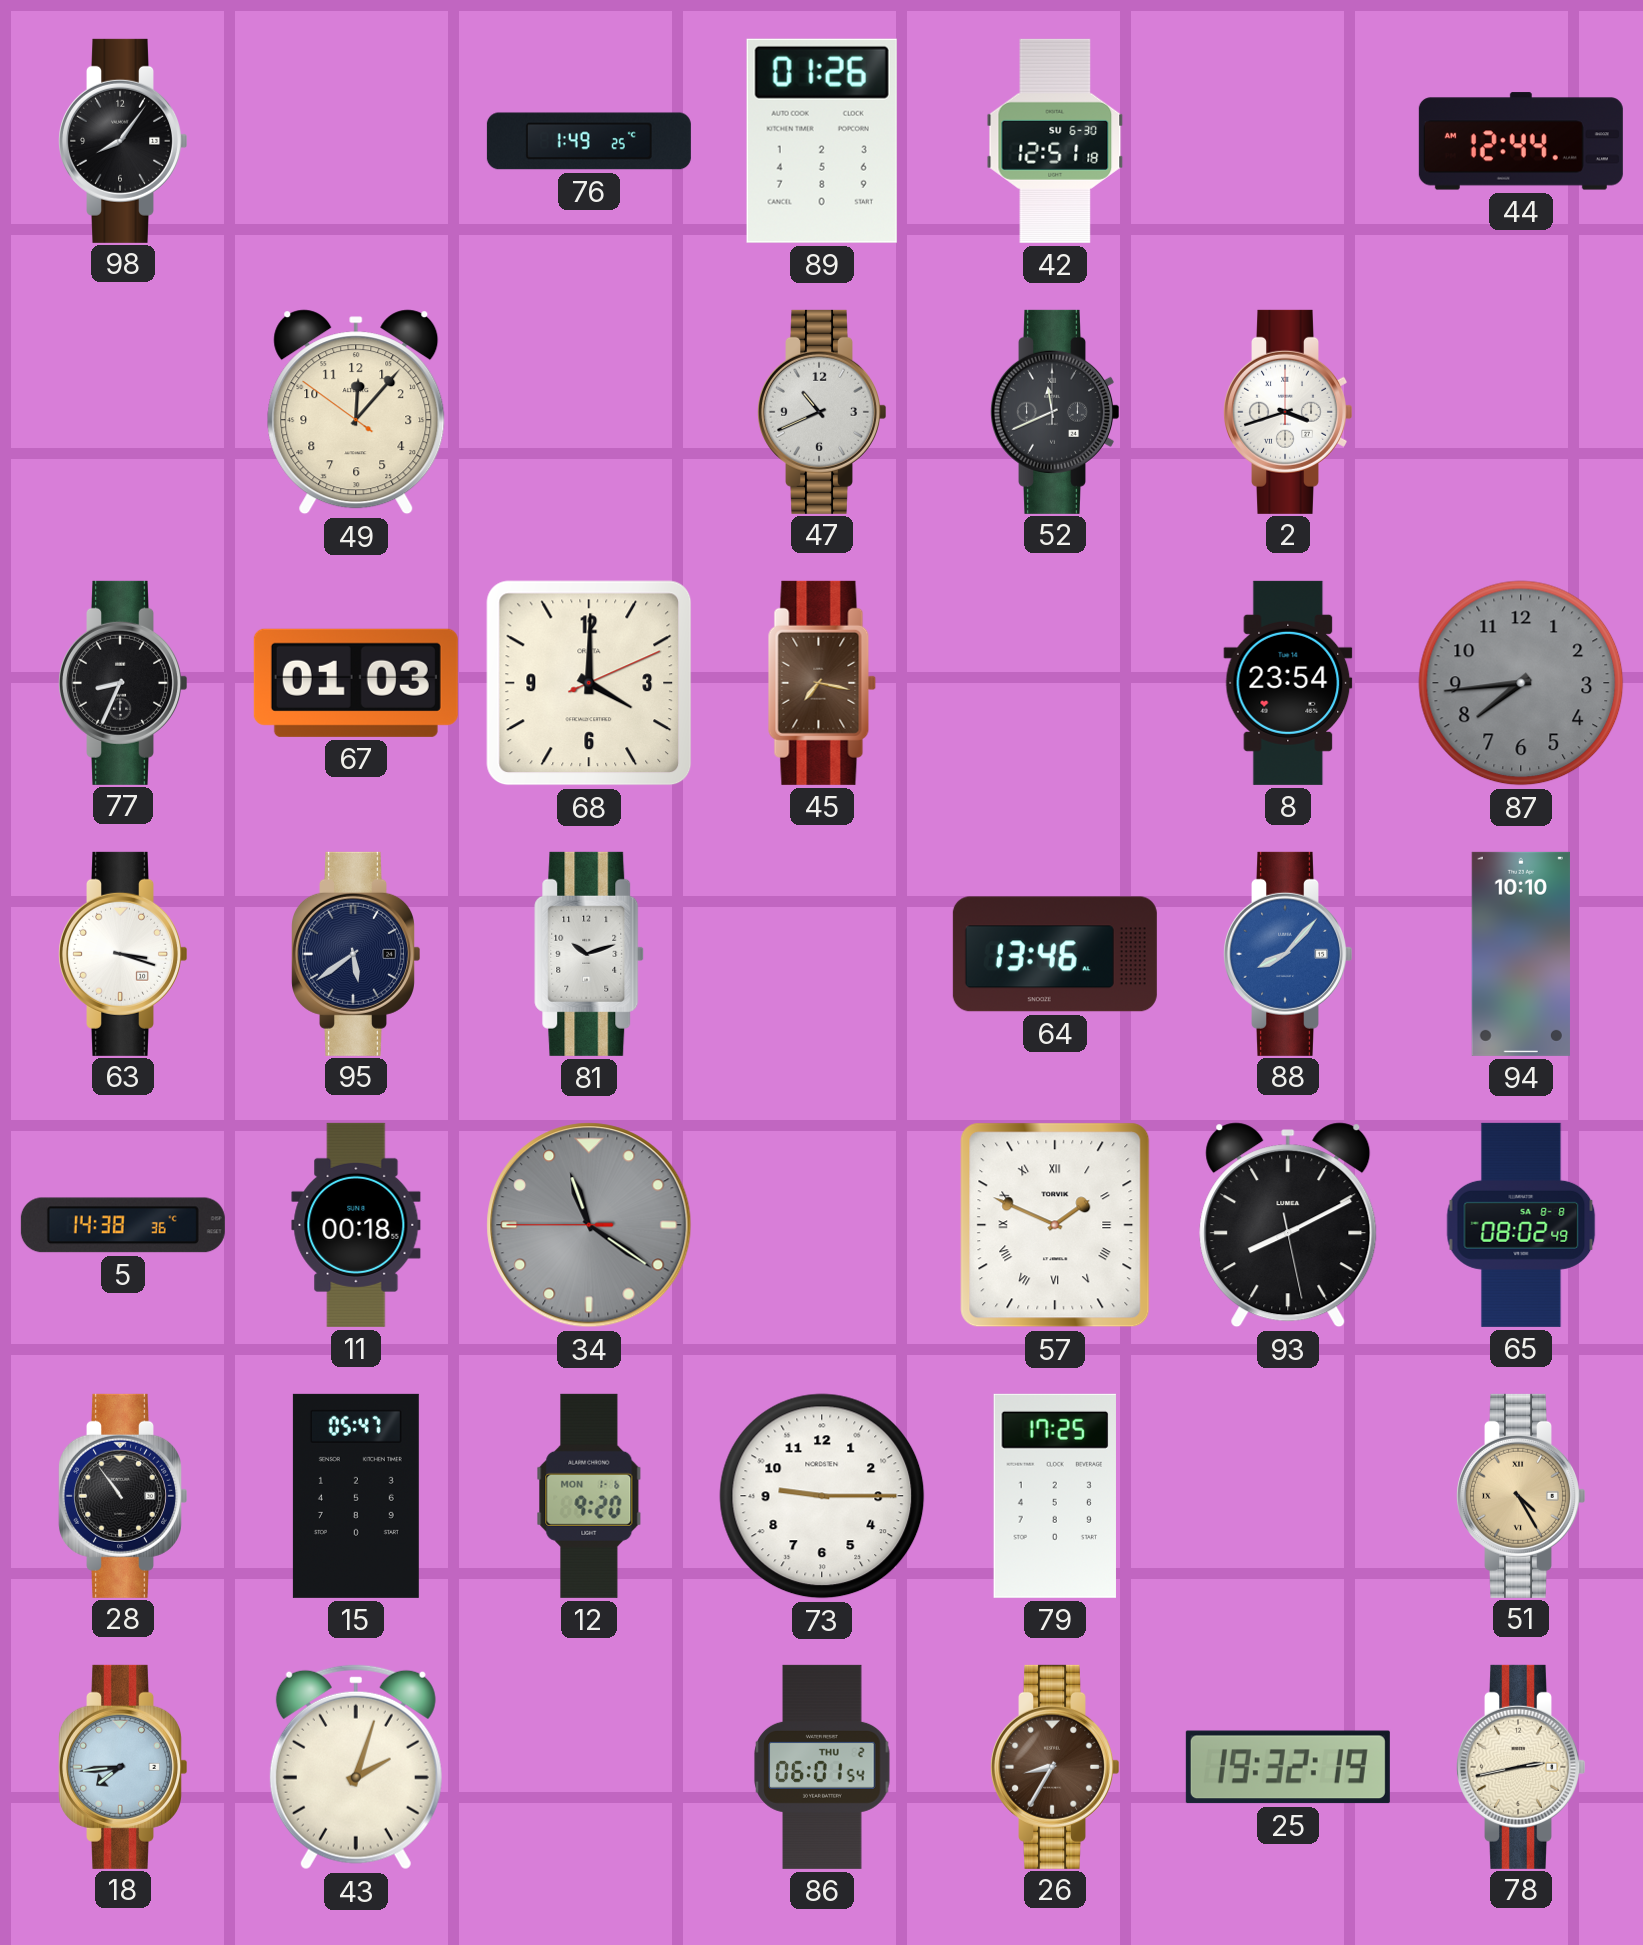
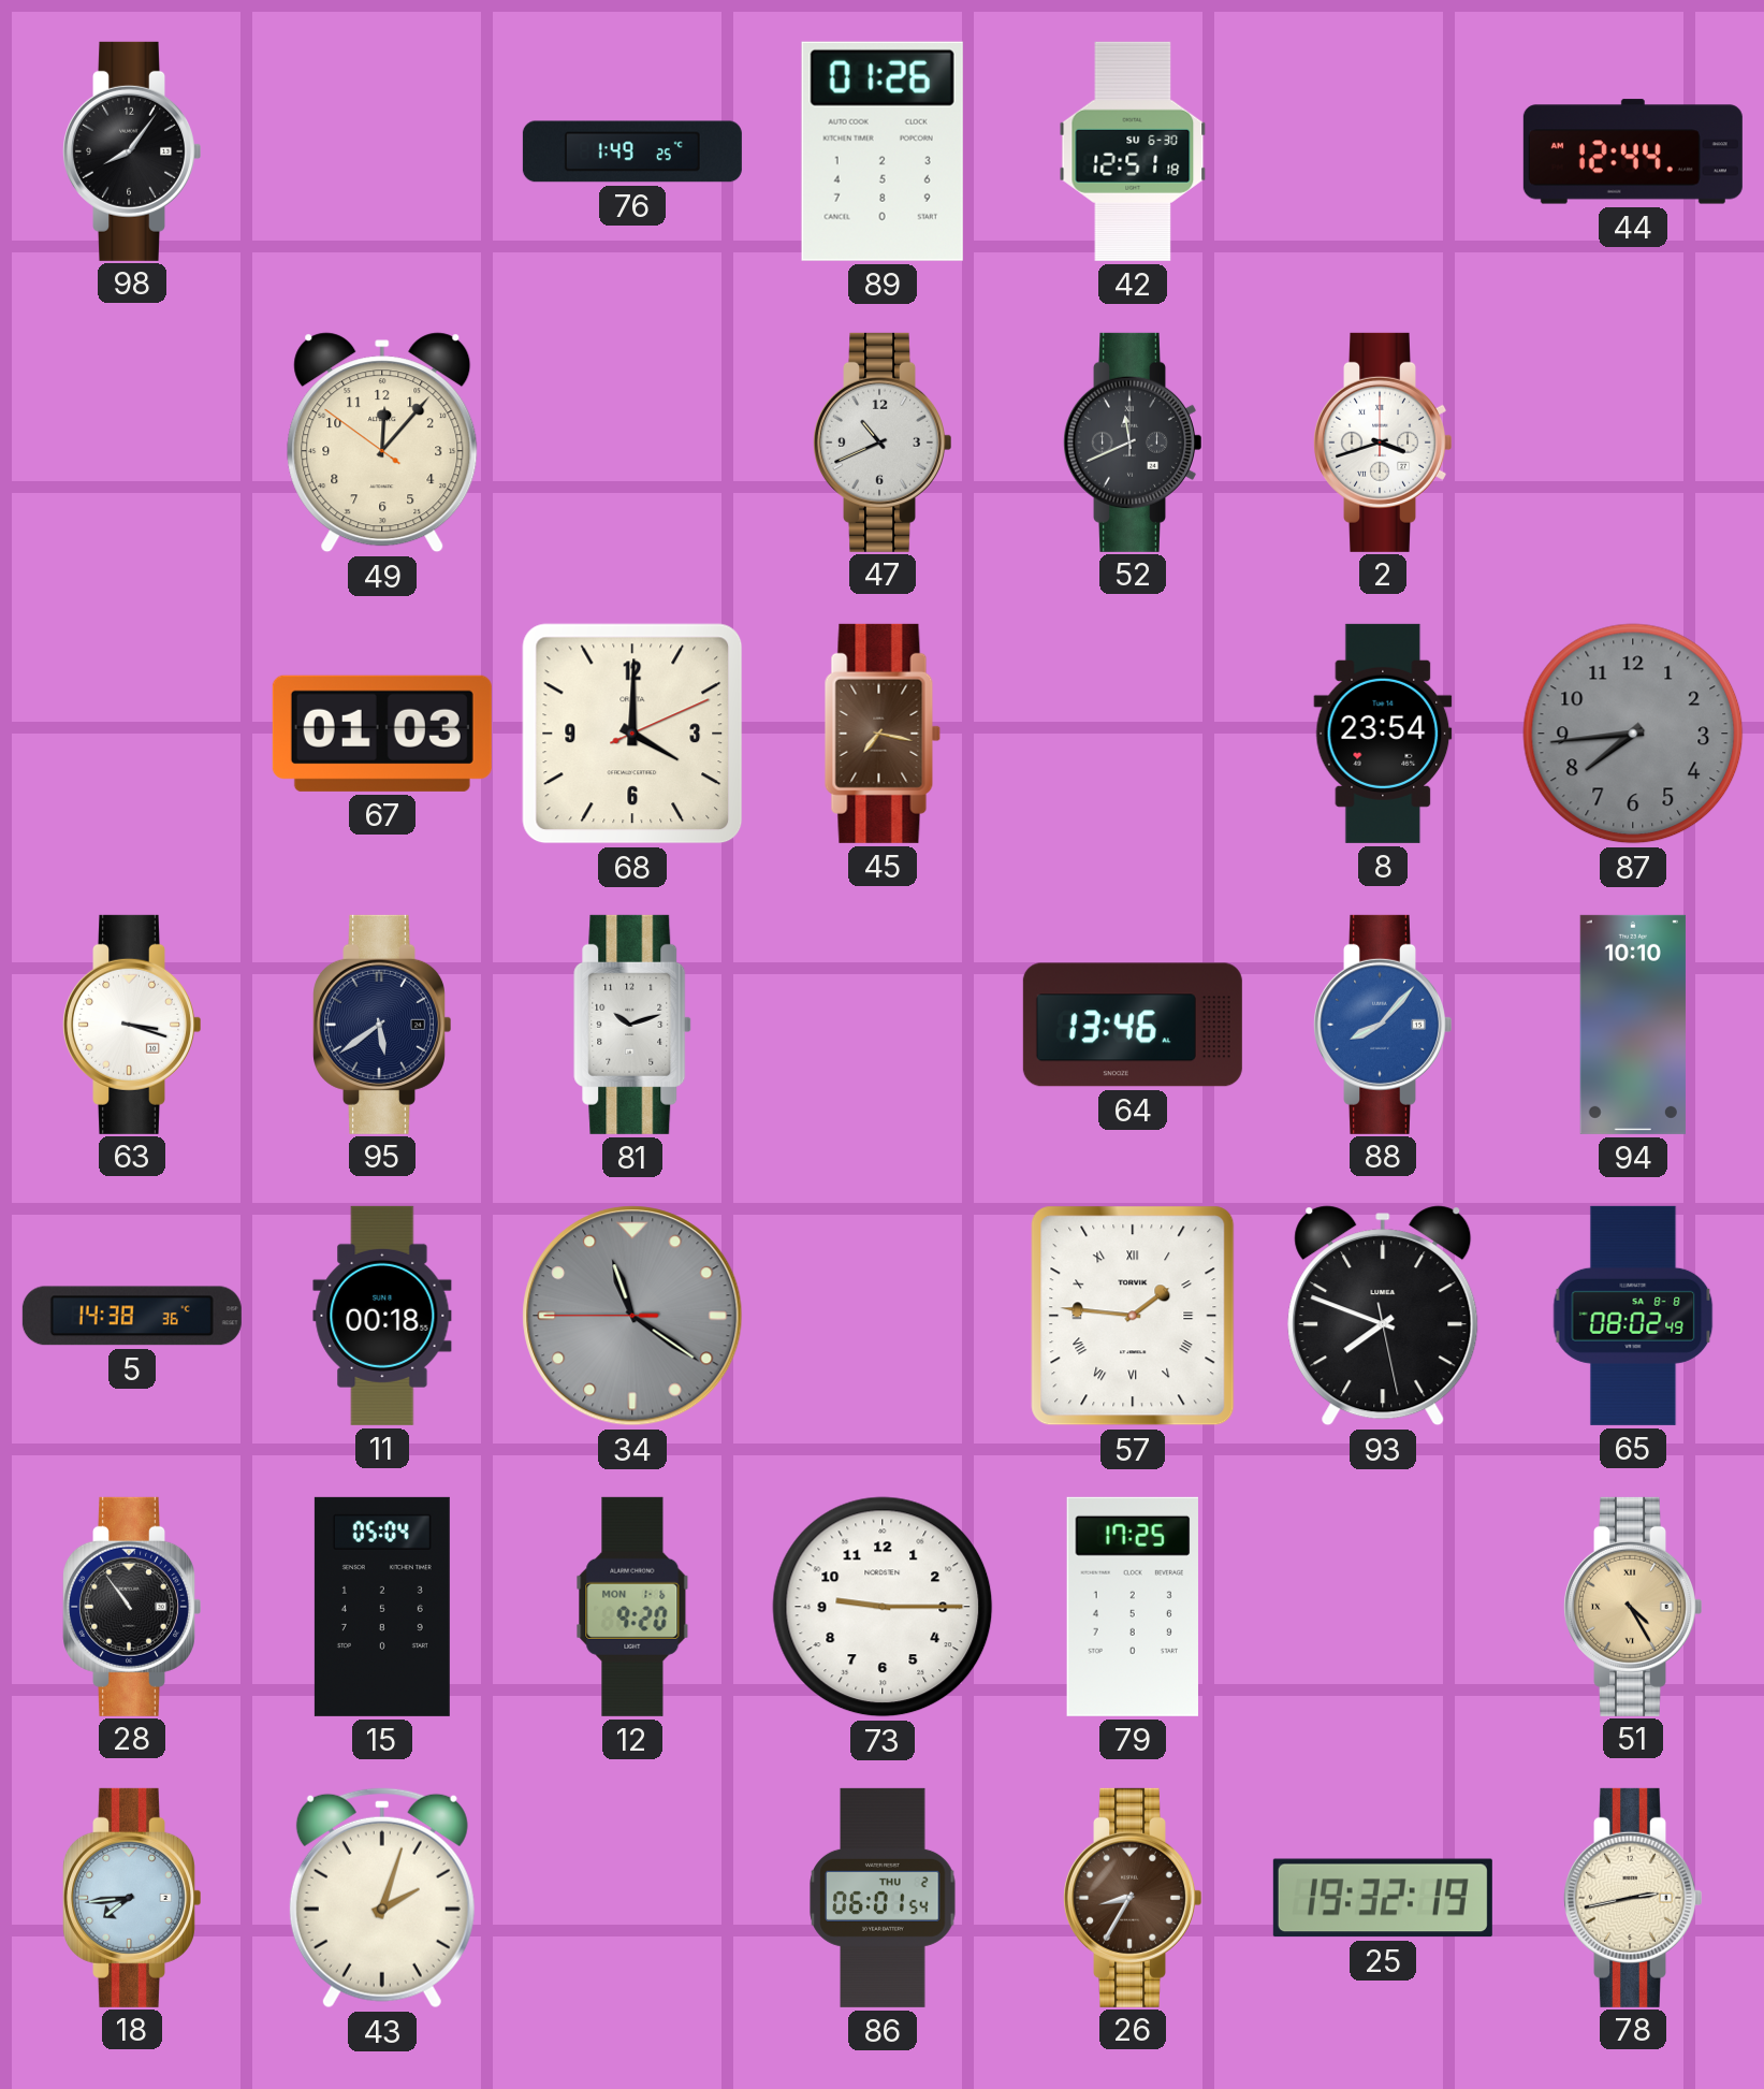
77: 8:34 -> none
57: 1:49 -> 1:46
93: 8:10 -> 7:48
15: 05:47 -> 05:04
